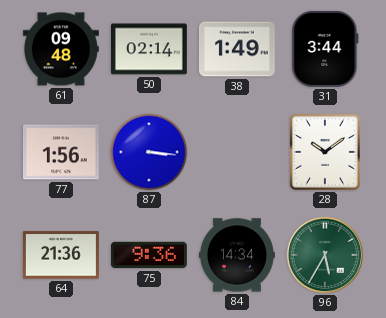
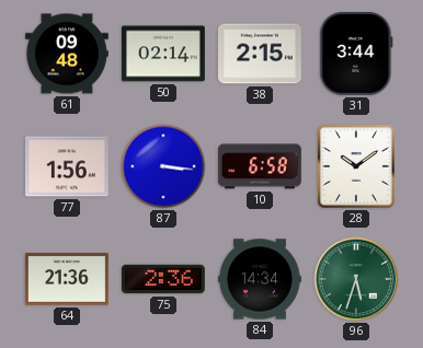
38: 1:49 -> 2:15
10: none -> 6:58
75: 9:36 -> 2:36
96: 5:35 -> 5:33
